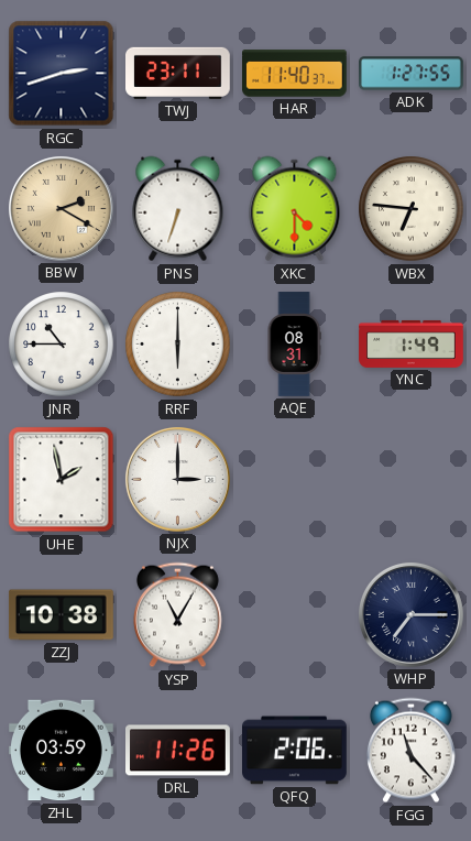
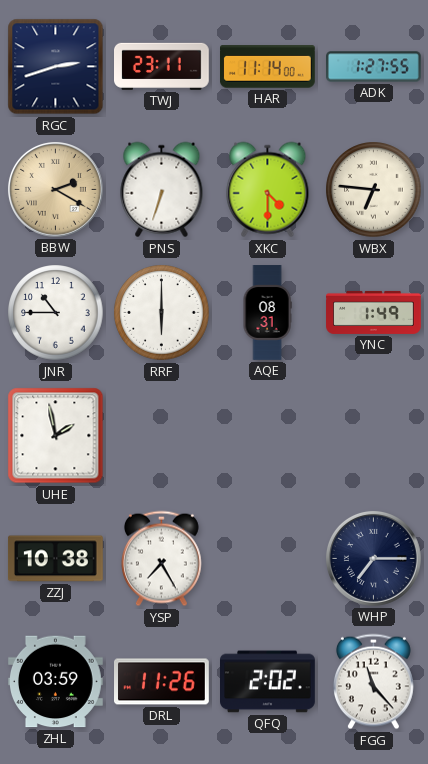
HAR: 11:40 -> 11:14
NJX: 3:00 -> none
YSP: 11:05 -> 7:25
QFQ: 2:06 -> 2:02
